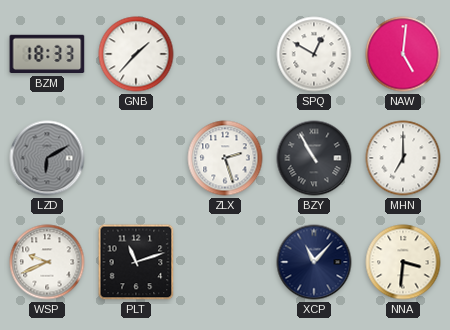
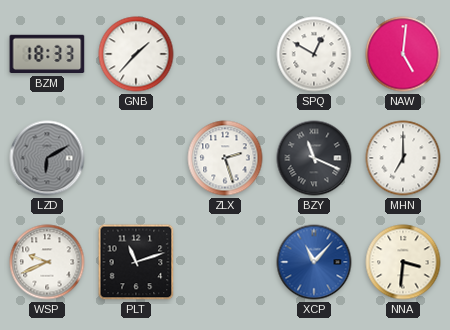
BZY: 10:55 -> 11:19
XCP dial: navy -> blue
